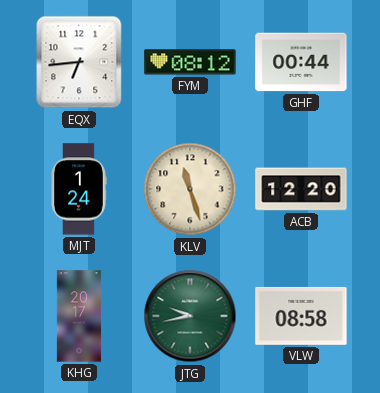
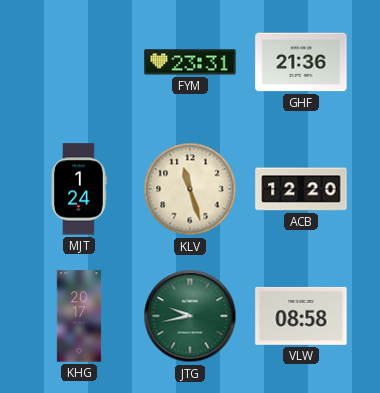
EQX: 6:44 -> none
FYM: 08:12 -> 23:31
GHF: 00:44 -> 21:36
